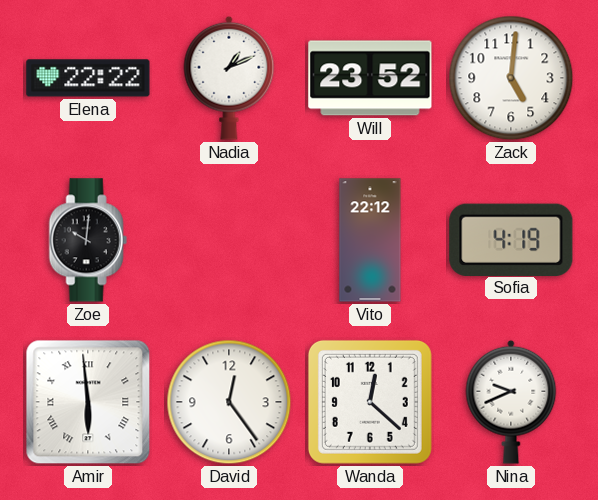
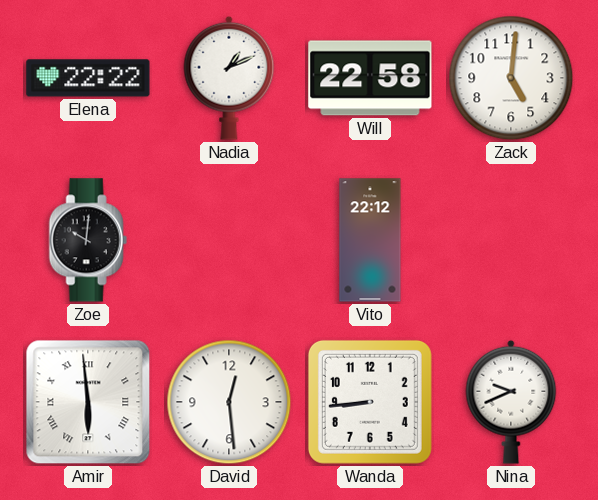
Will: 23:52 -> 22:58
Sofia: 4:19 -> none
David: 12:24 -> 12:29
Wanda: 12:22 -> 8:44
